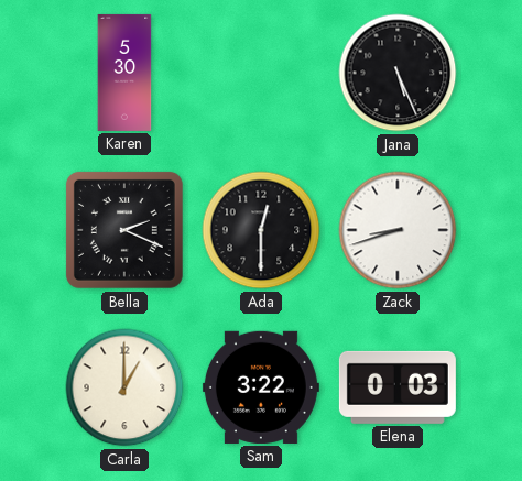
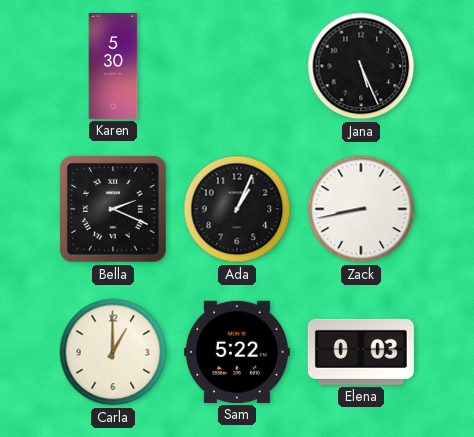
Ada: 12:30 -> 1:04
Zack: 8:42 -> 8:43
Sam: 3:22 -> 5:22
